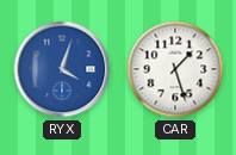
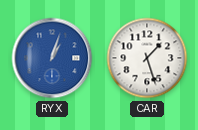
RYX: 4:03 -> 1:03
